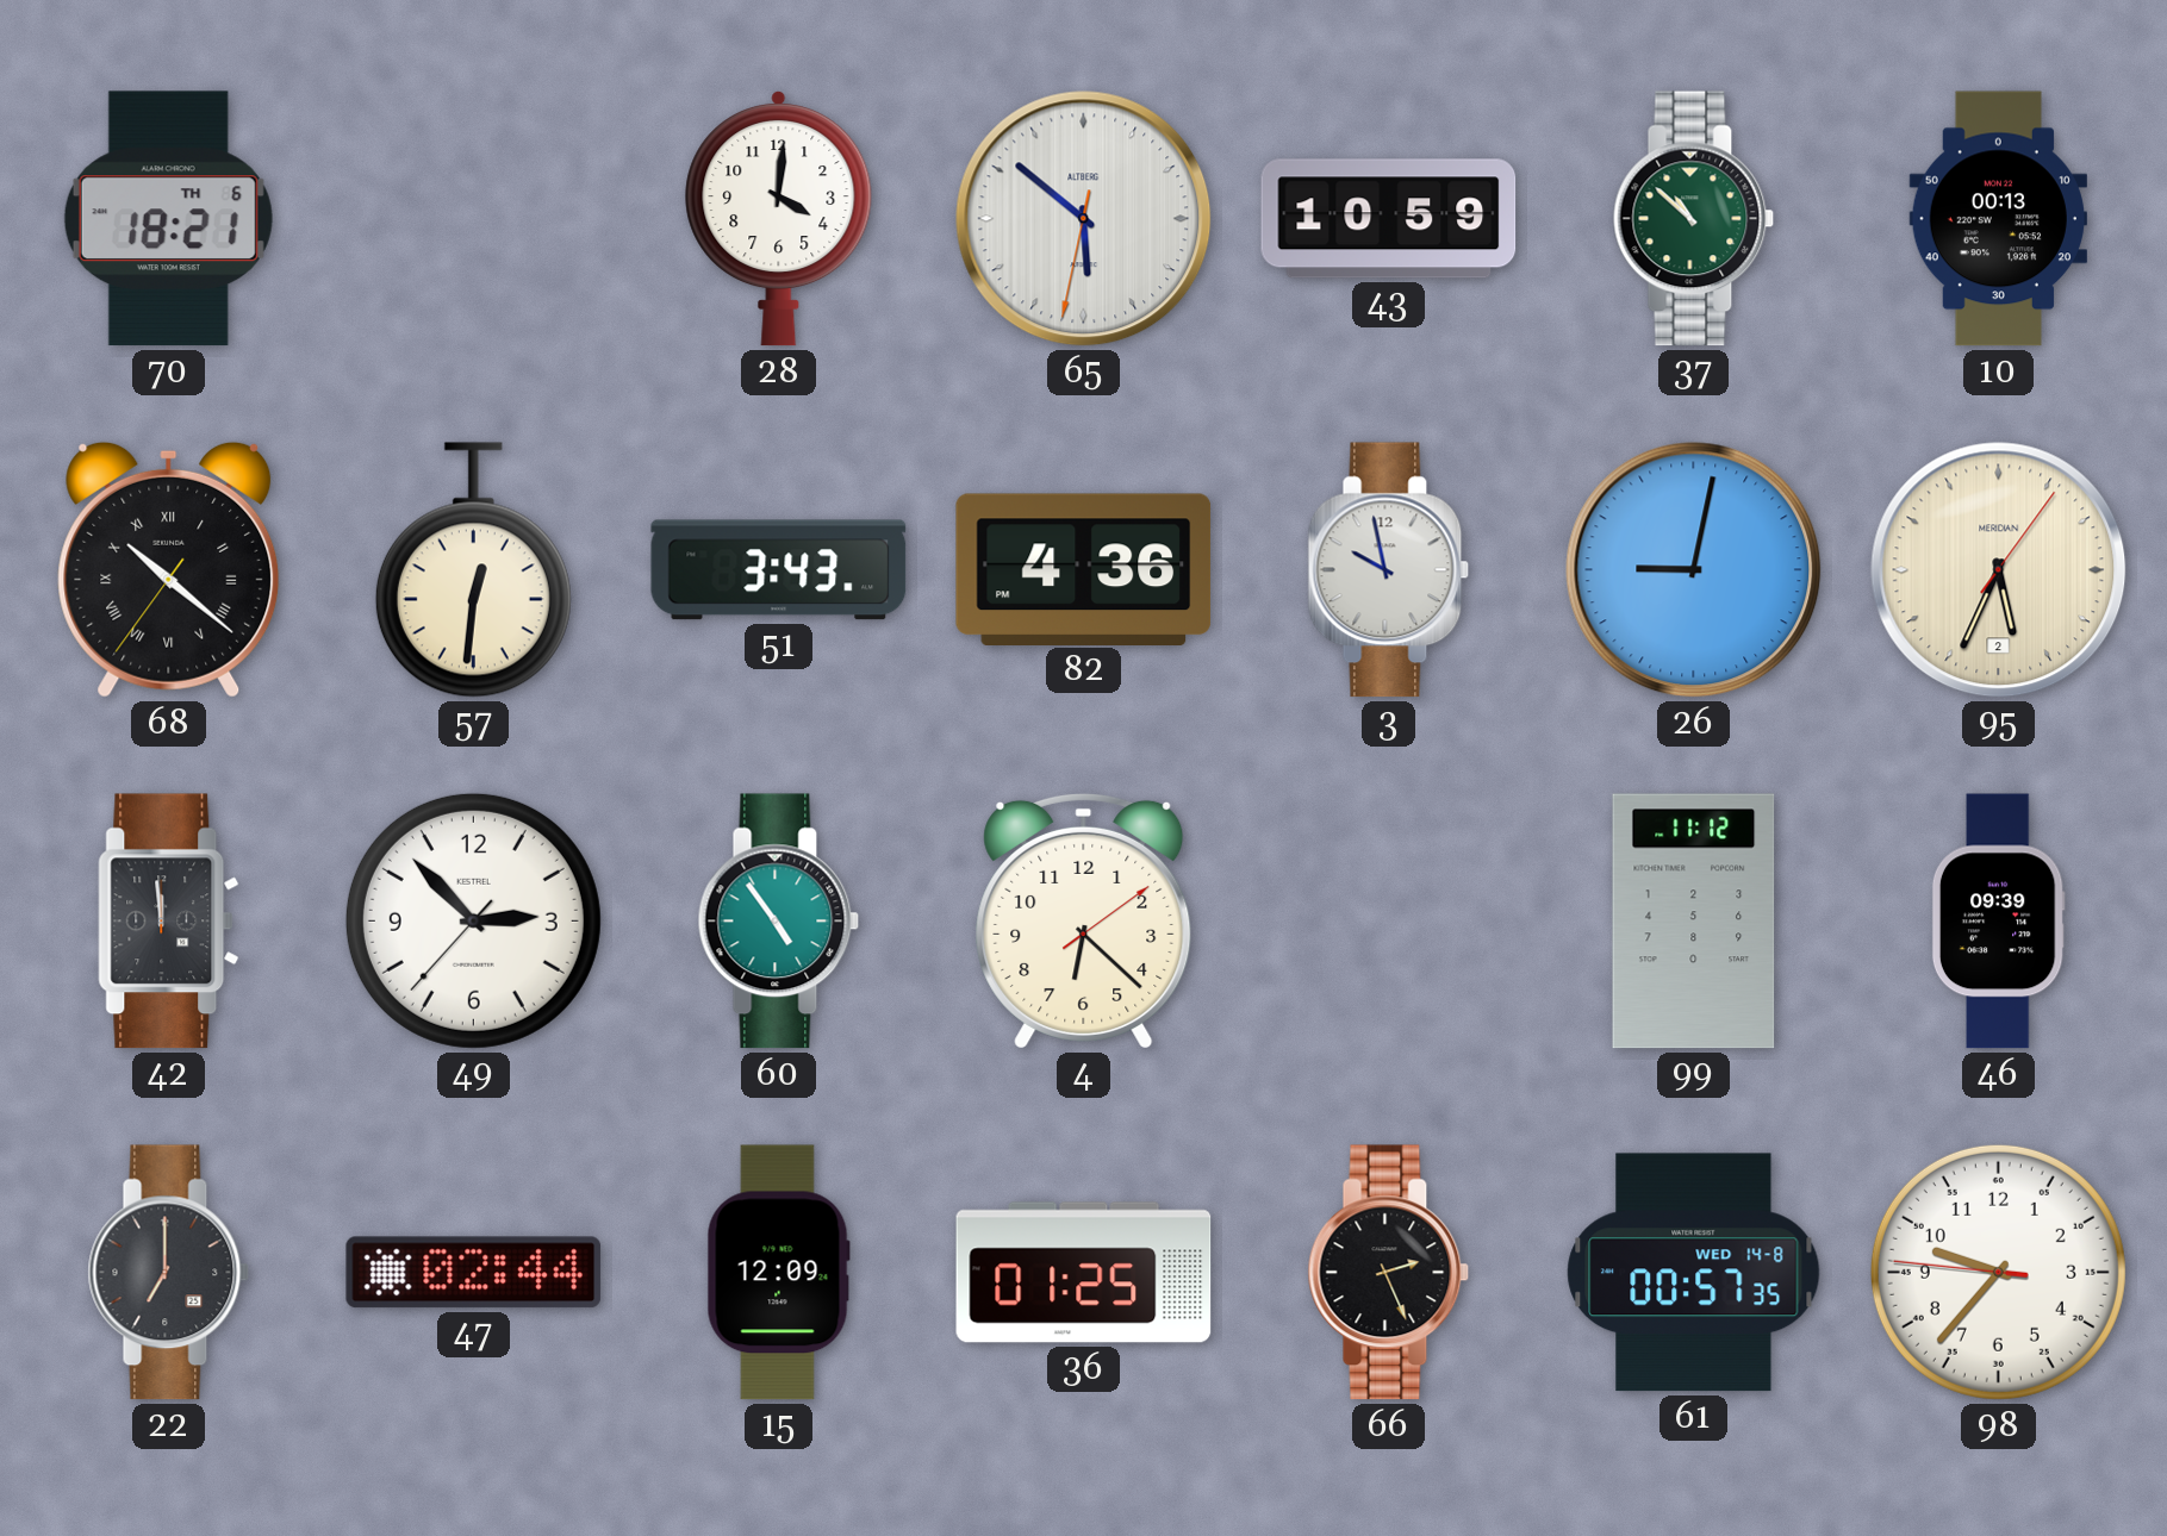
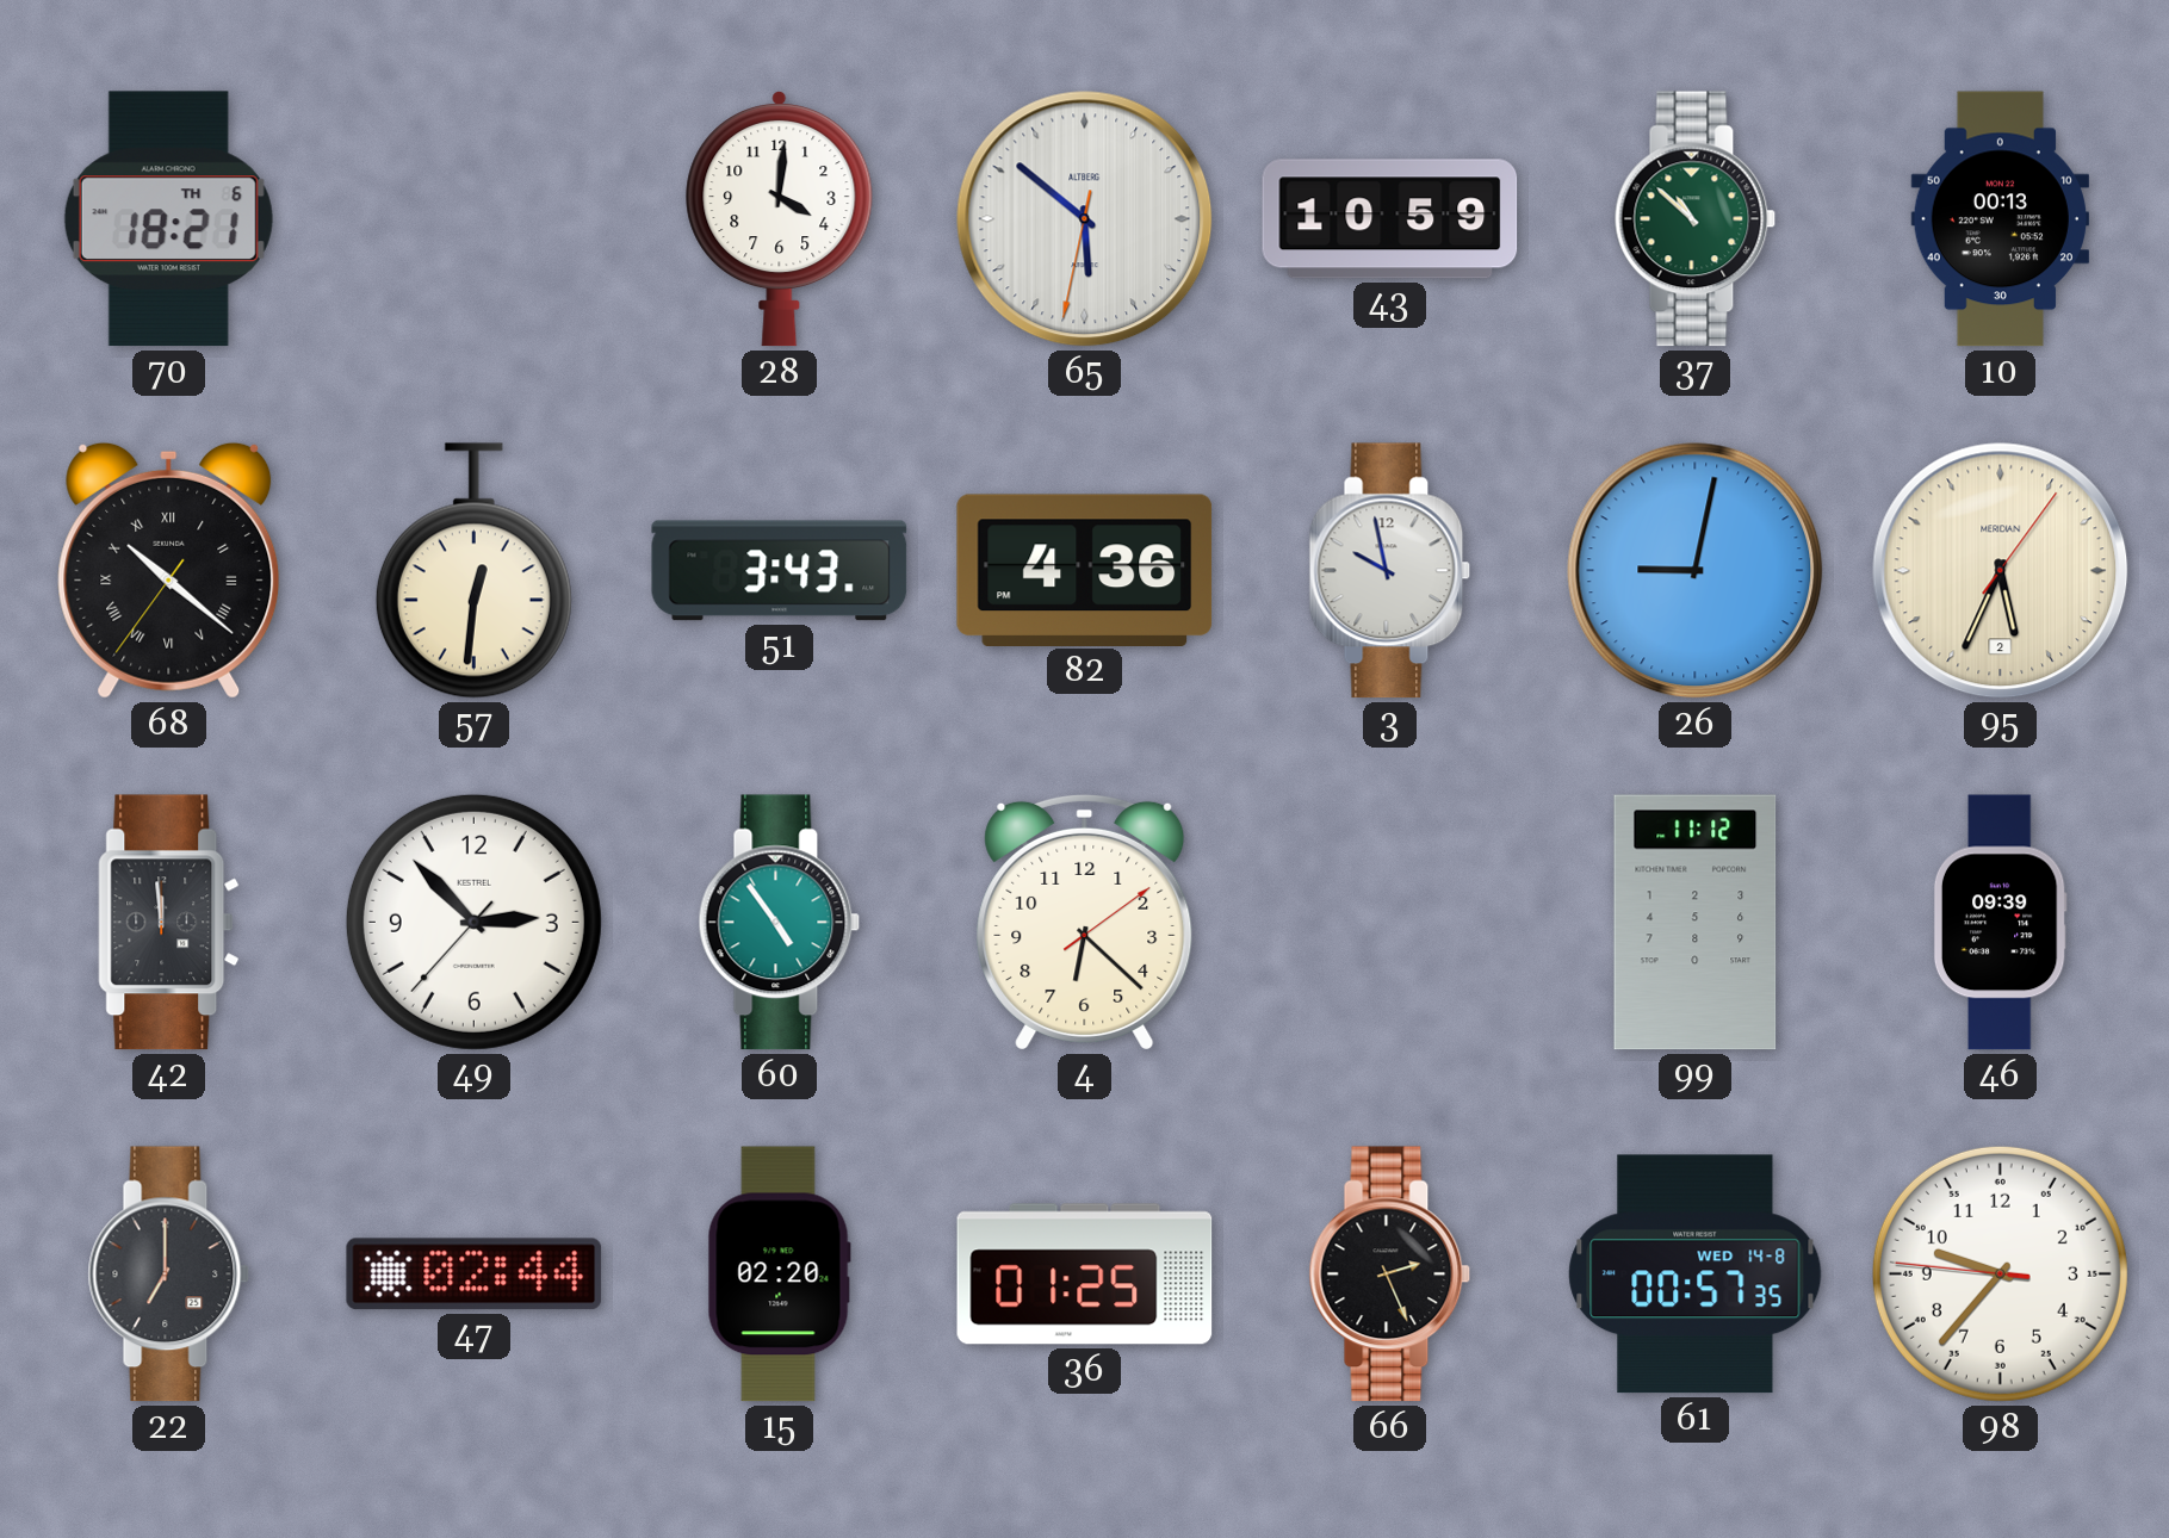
15: 12:09 -> 02:20
